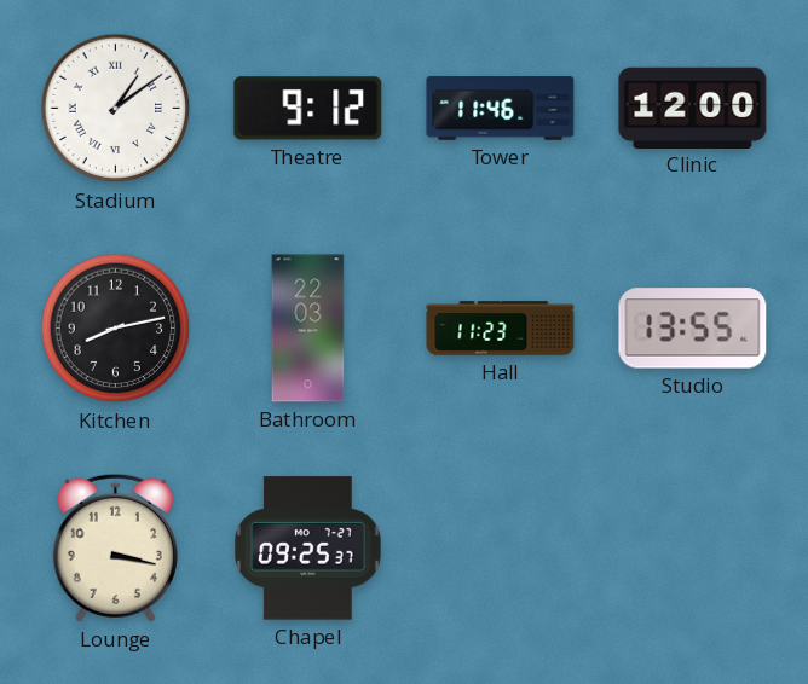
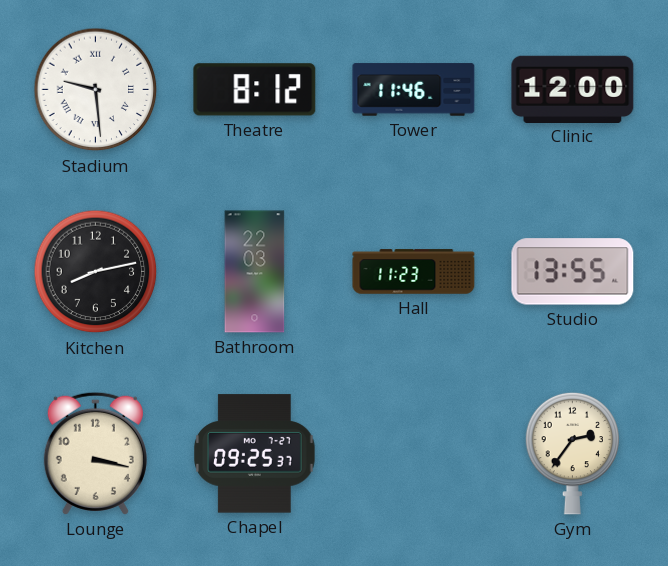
Stadium: 1:09 -> 9:29
Theatre: 9:12 -> 8:12
Gym: none -> 2:36
